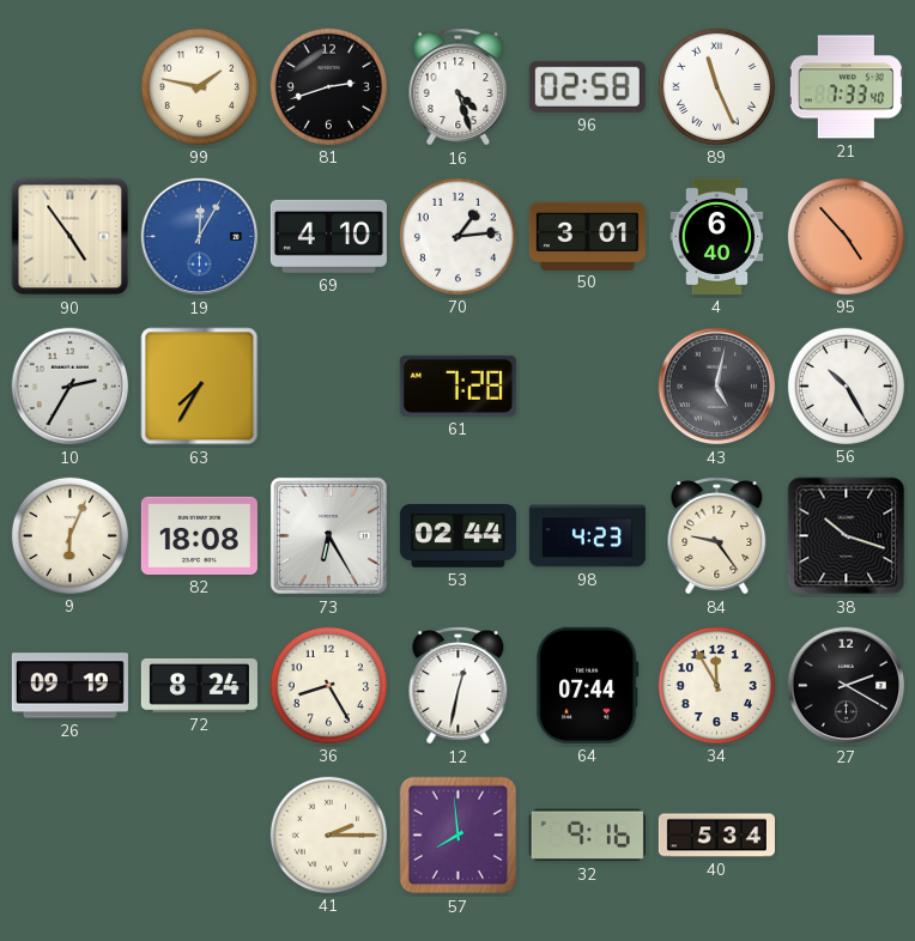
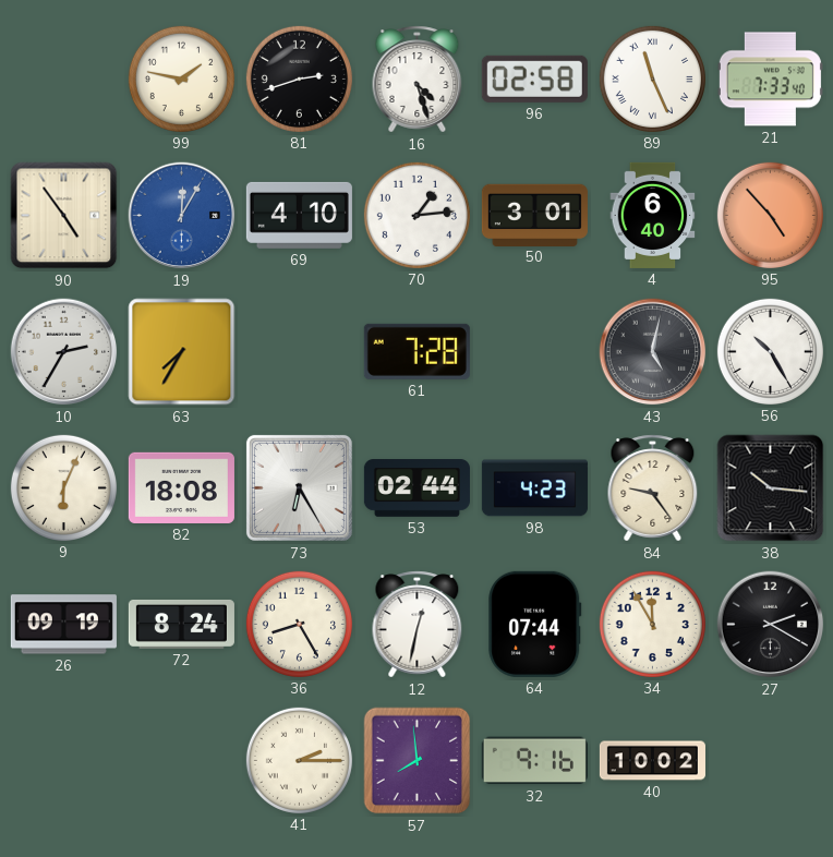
38: 10:18 -> 10:16
40: 5:34 -> 10:02
